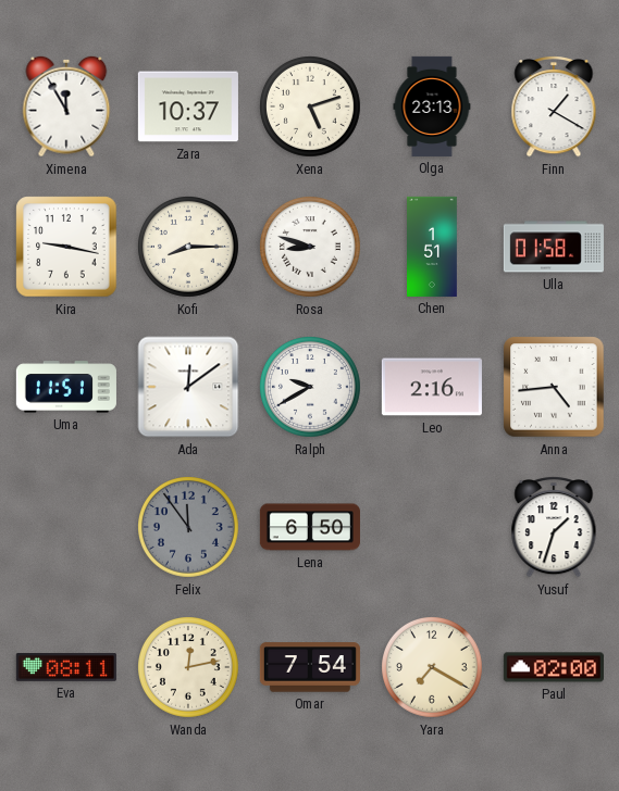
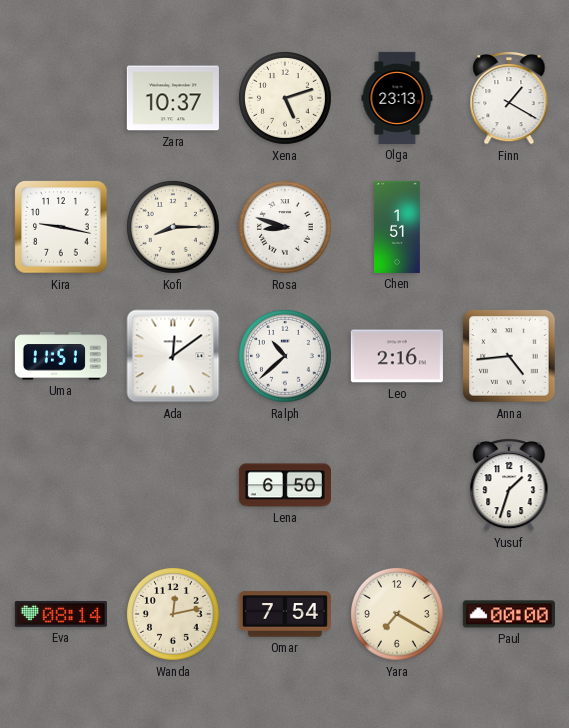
Ximena: 11:55 -> none
Ulla: 01:58 -> none
Ralph: 9:40 -> 10:38
Felix: 11:54 -> none
Eva: 08:11 -> 08:14
Paul: 02:00 -> 00:00
